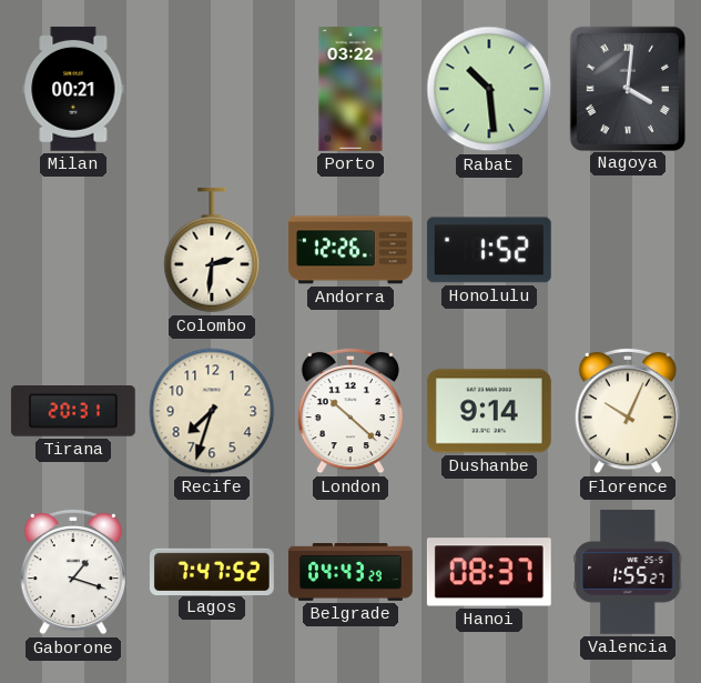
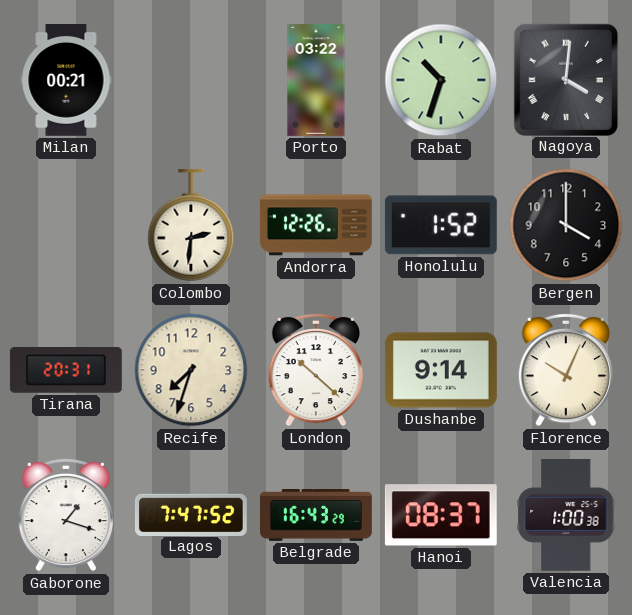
Rabat: 10:29 -> 10:33
Bergen: none -> 4:00
Belgrade: 04:43 -> 16:43
Valencia: 1:55 -> 1:00
